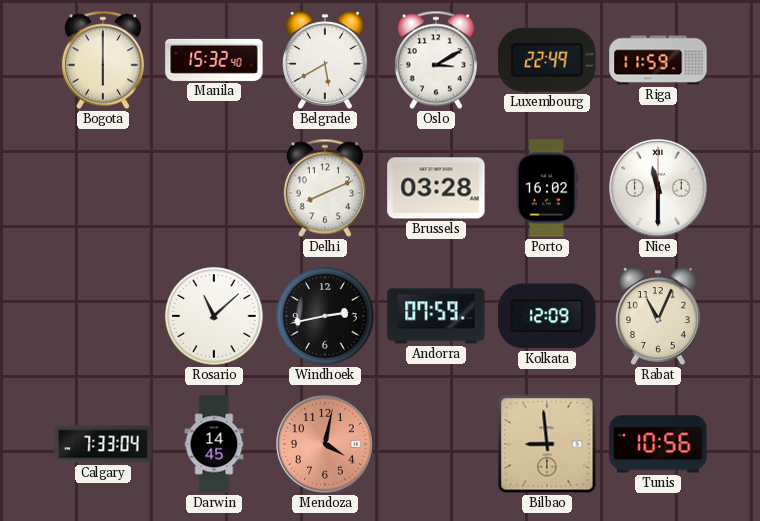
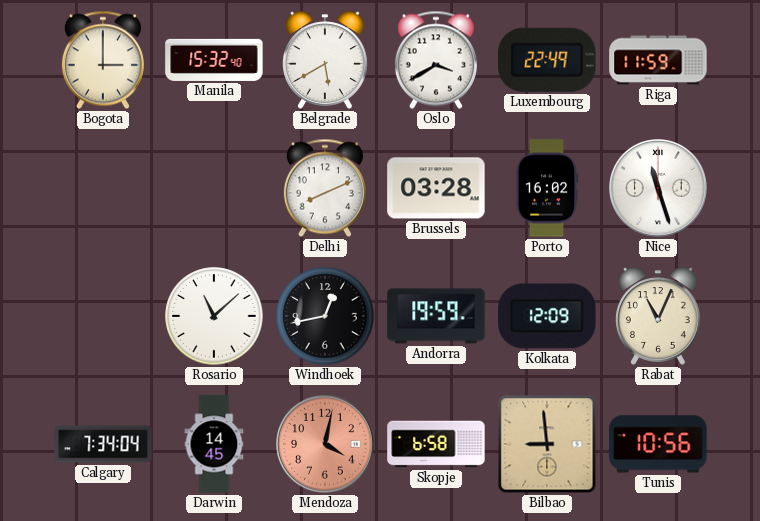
Bogota: 6:00 -> 3:00
Oslo: 3:10 -> 3:40
Nice: 11:30 -> 11:27
Windhoek: 2:43 -> 12:43
Andorra: 07:59 -> 19:59
Calgary: 7:33 -> 7:34
Skopje: none -> 6:58
